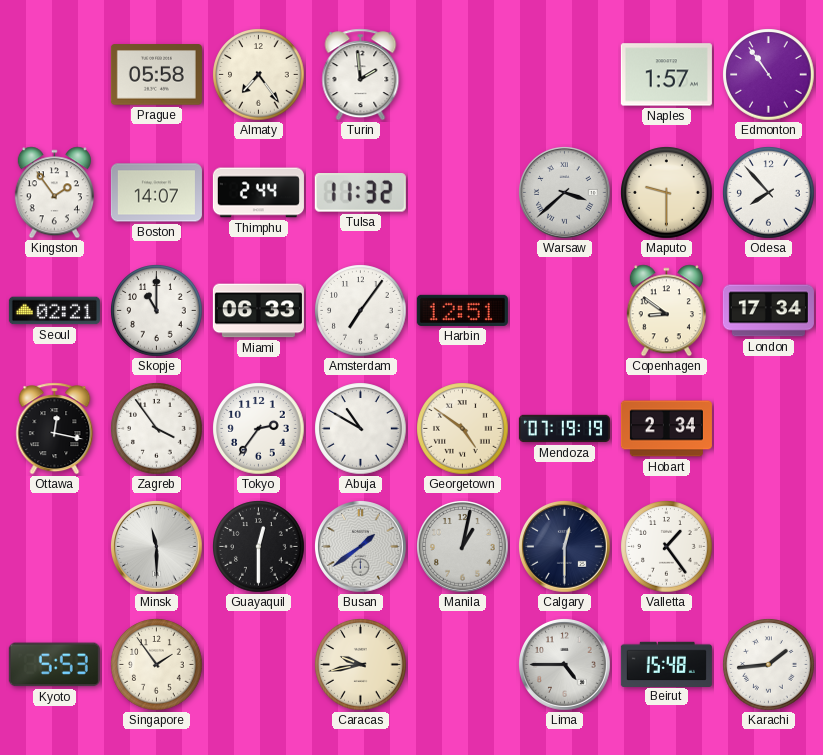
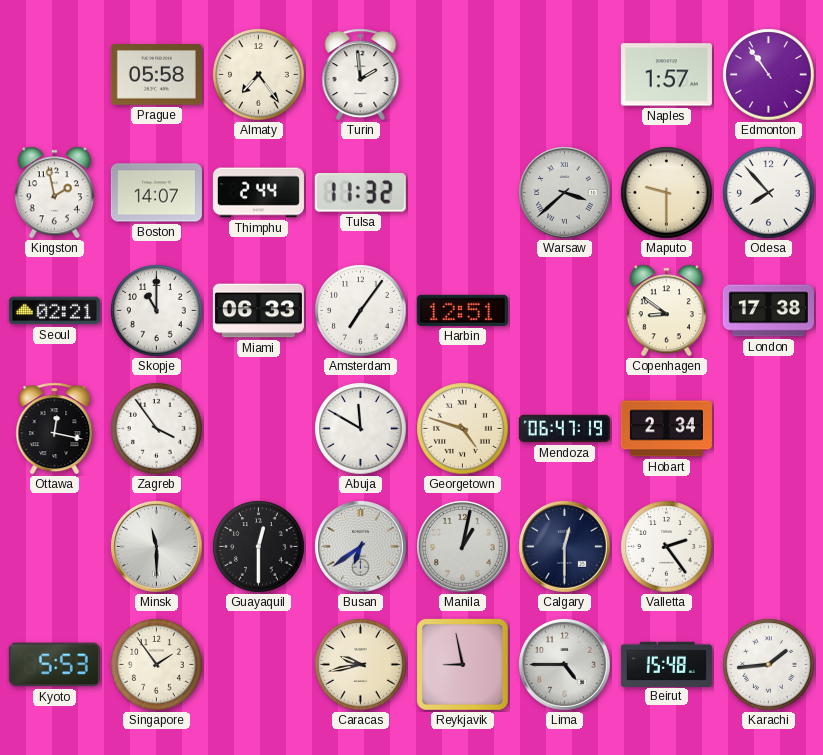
Kingston: 1:54 -> 1:58
London: 17:34 -> 17:38
Tokyo: 2:36 -> none
Abuja: 10:50 -> 11:50
Georgetown: 4:51 -> 4:48
Mendoza: 07:19 -> 06:47
Busan: 1:39 -> 6:39
Valletta: 1:24 -> 2:24
Reykjavik: none -> 8:58
